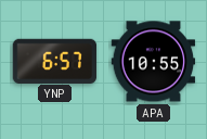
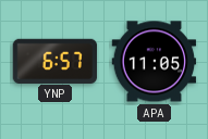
APA: 10:55 -> 11:05
